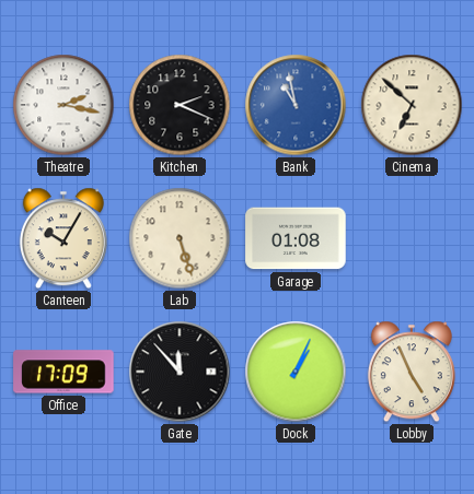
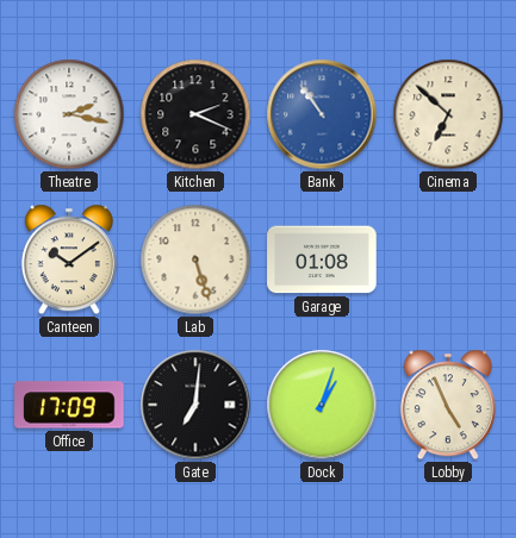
Bank: 10:58 -> 10:54
Canteen: 10:05 -> 10:09
Gate: 11:53 -> 7:01
Dock: 1:04 -> 1:03
